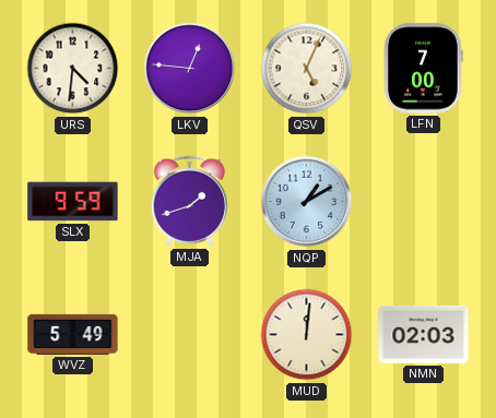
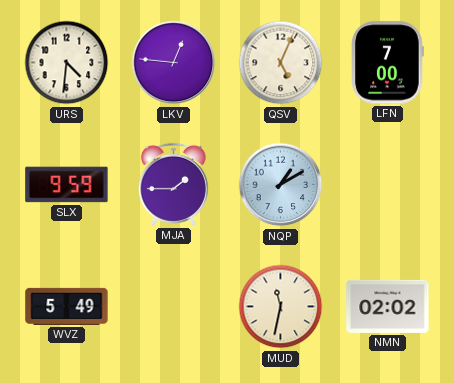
MJA: 1:42 -> 1:45
MUD: 12:01 -> 11:32
NMN: 02:03 -> 02:02
